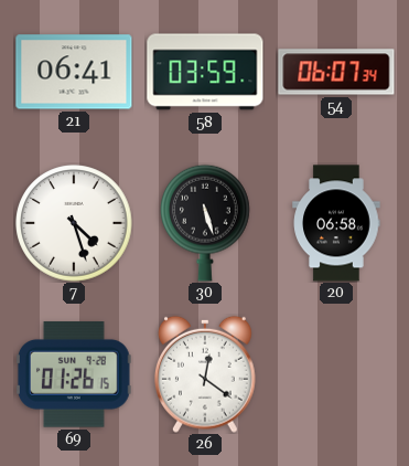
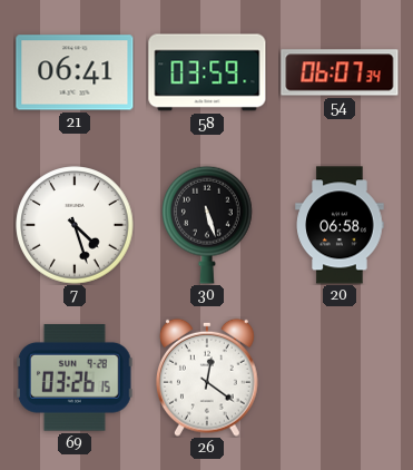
69: 01:26 -> 03:26
